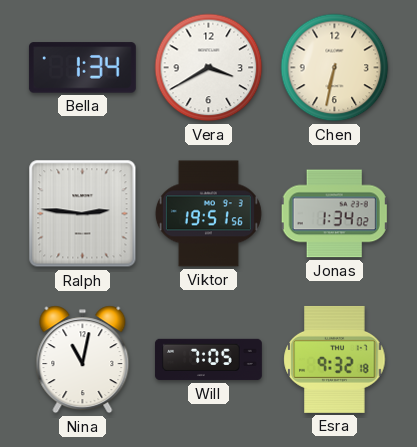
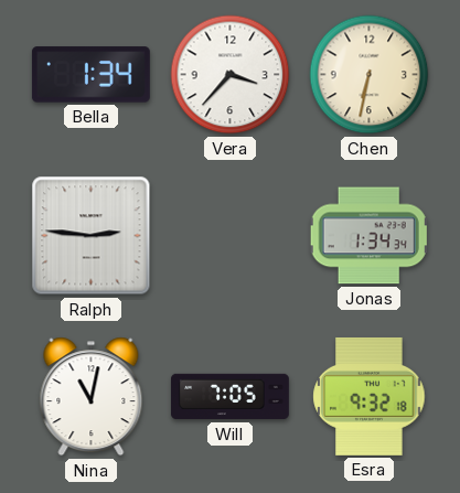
Vera: 3:40 -> 3:37
Viktor: 19:51 -> none
Jonas: 1:34:02 -> 1:34:34
